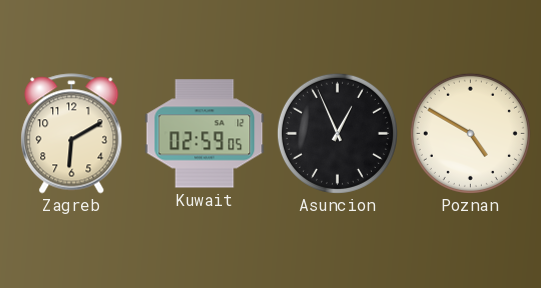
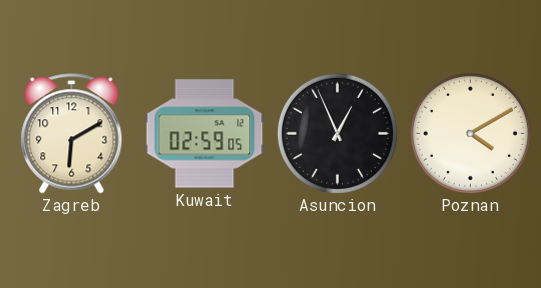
Poznan: 4:50 -> 4:10
